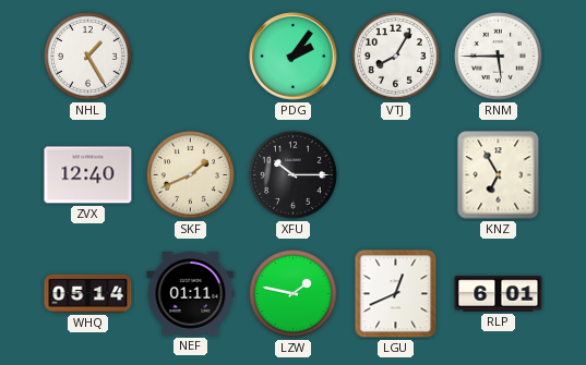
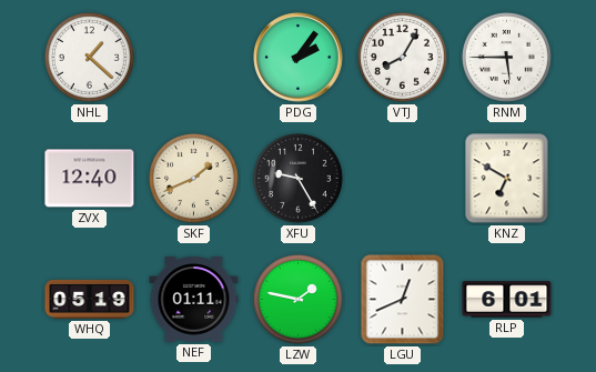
NHL: 1:25 -> 1:22
XFU: 10:15 -> 9:25
KNZ: 6:55 -> 6:50
WHQ: 05:14 -> 05:19
